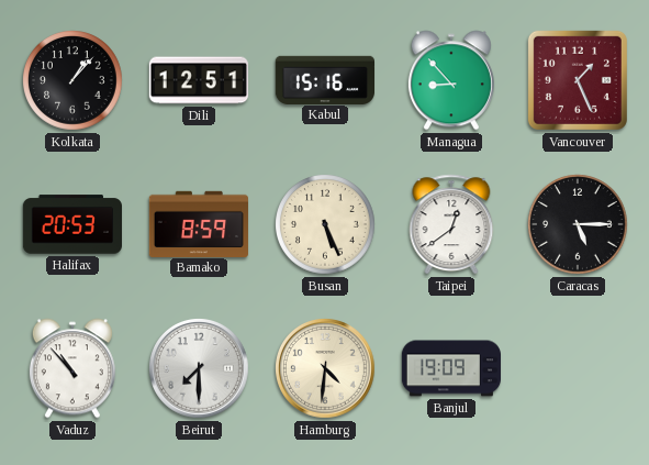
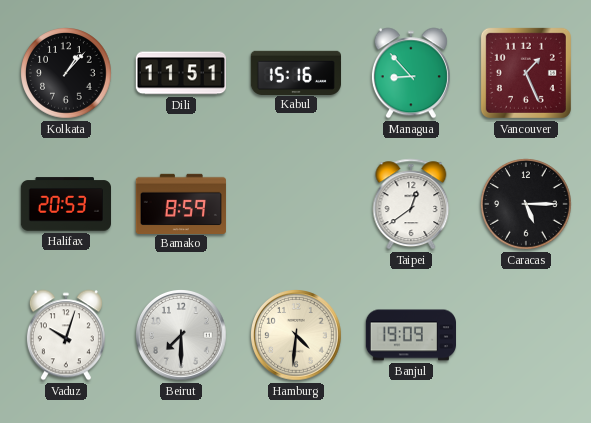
Dili: 12:51 -> 11:51
Busan: 5:26 -> none
Vaduz: 10:53 -> 10:03
